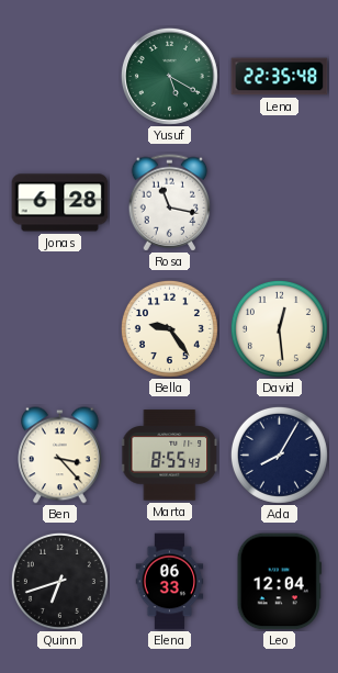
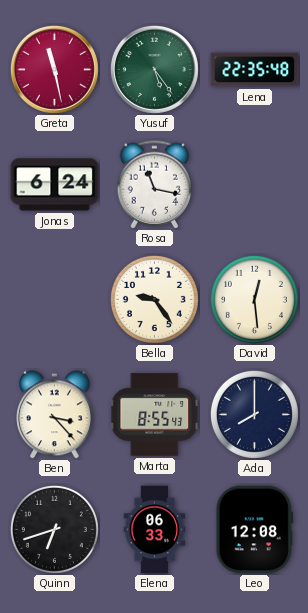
Greta: none -> 11:28
Yusuf: 5:20 -> 5:24
Jonas: 6:28 -> 6:24
Ada: 8:05 -> 8:00
Leo: 12:04 -> 12:08
